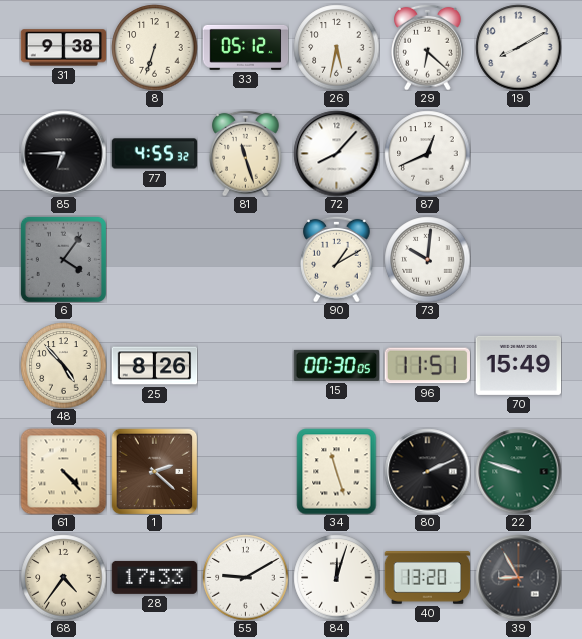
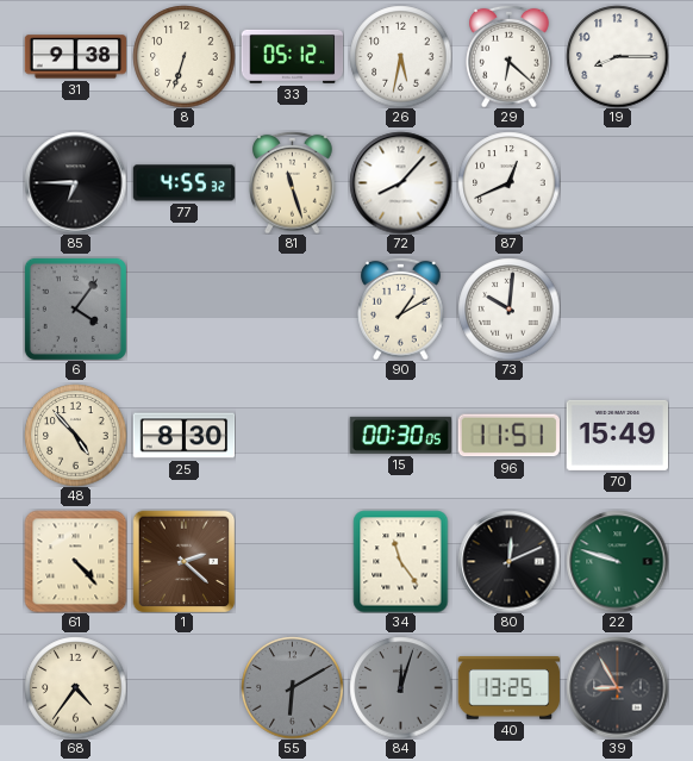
19: 8:10 -> 8:15
25: 8:26 -> 8:30
34: 11:27 -> 11:24
80: 2:11 -> 12:11
28: 17:33 -> none
55: 9:10 -> 6:10
55 dial: white -> grey
84 dial: white -> grey
40: 13:20 -> 13:25
